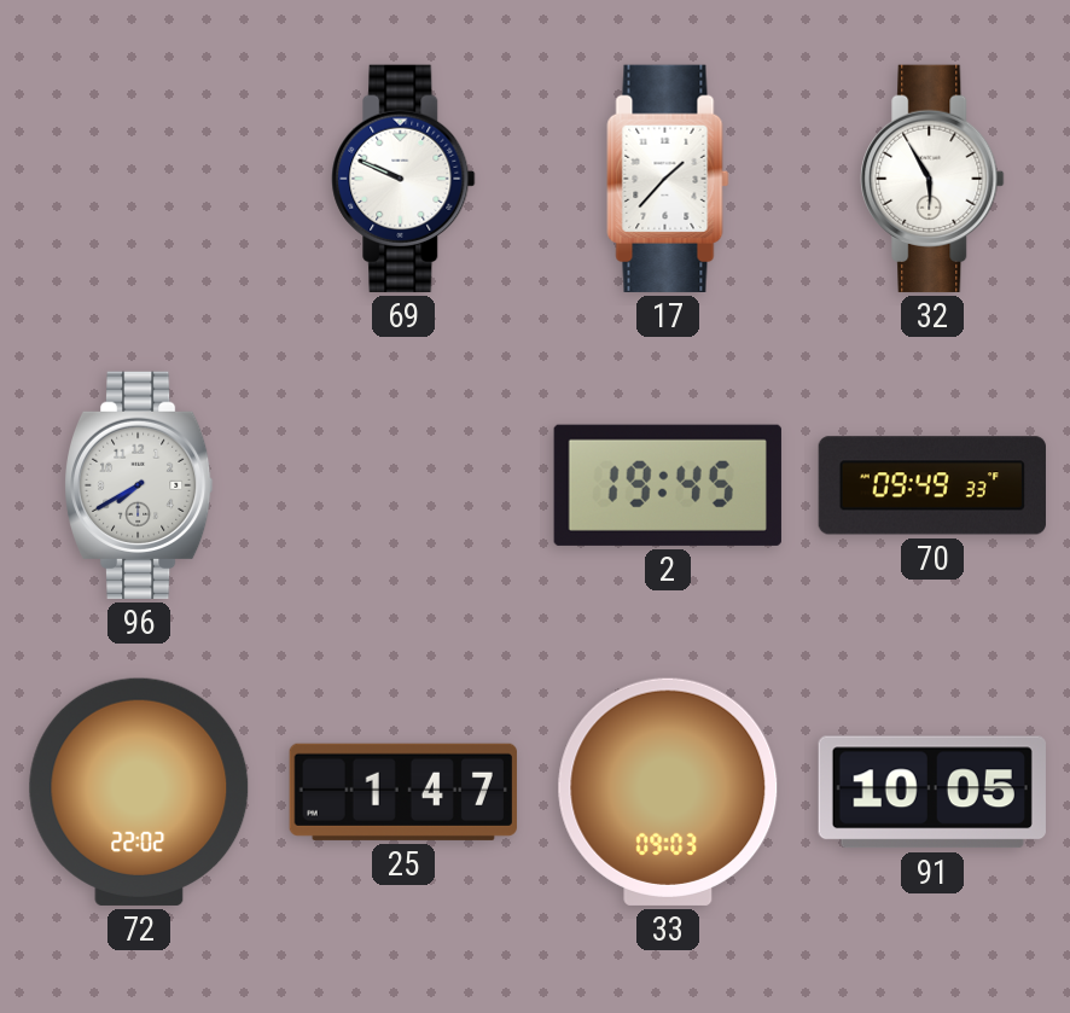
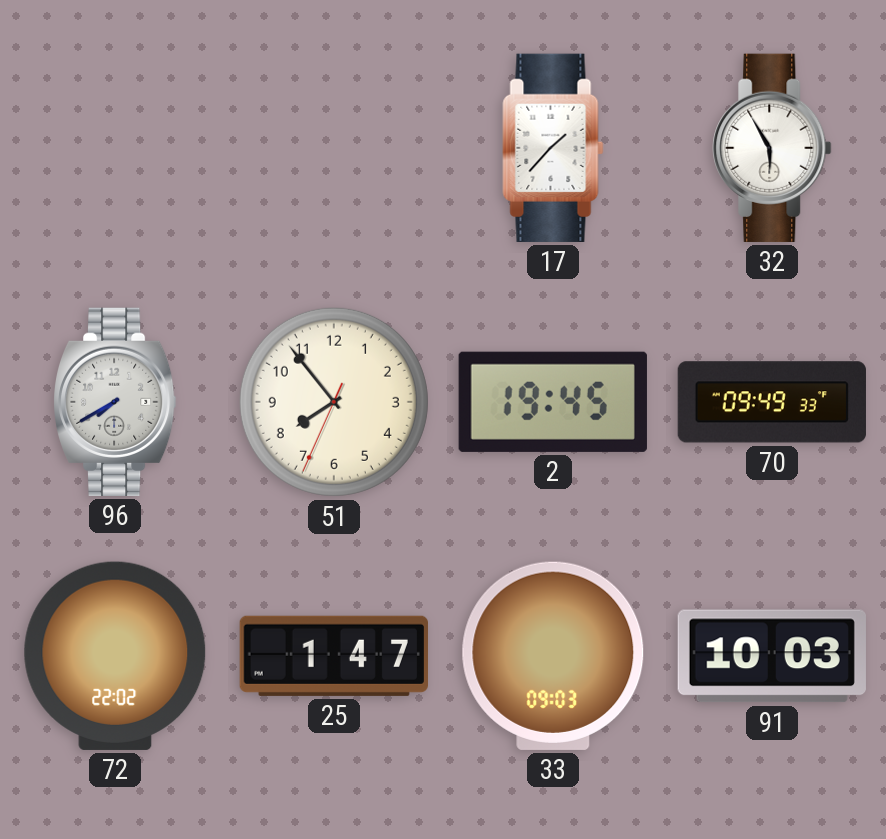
69: 9:49 -> none
51: none -> 7:53
91: 10:05 -> 10:03
